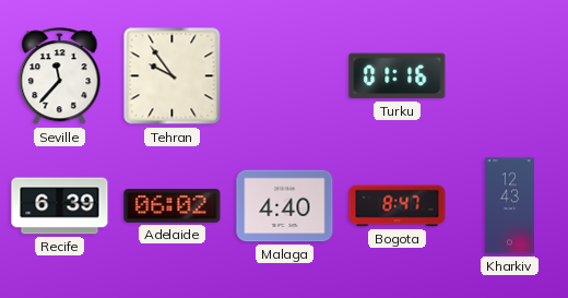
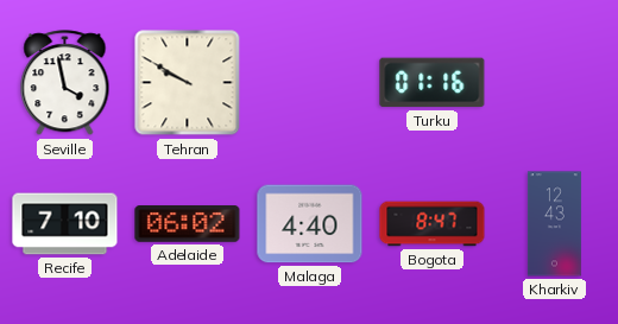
Seville: 11:37 -> 3:58
Tehran: 9:54 -> 9:50
Recife: 6:39 -> 7:10
